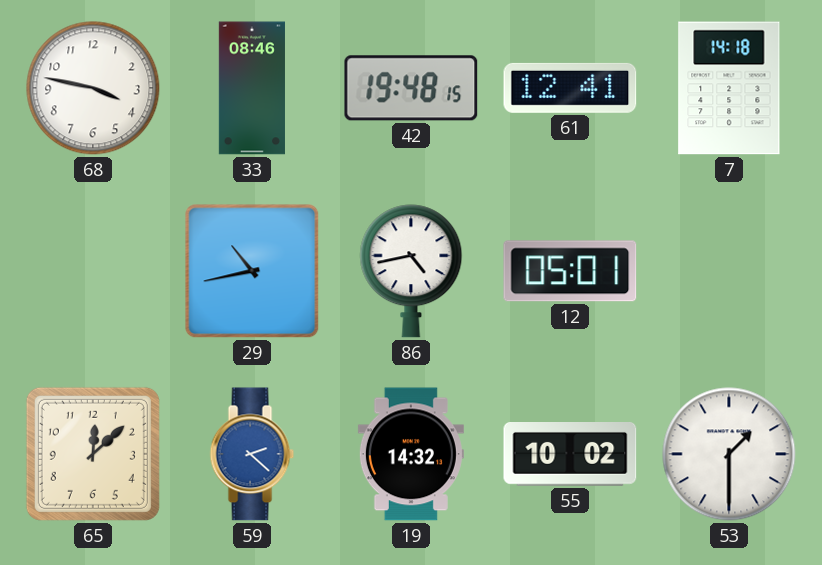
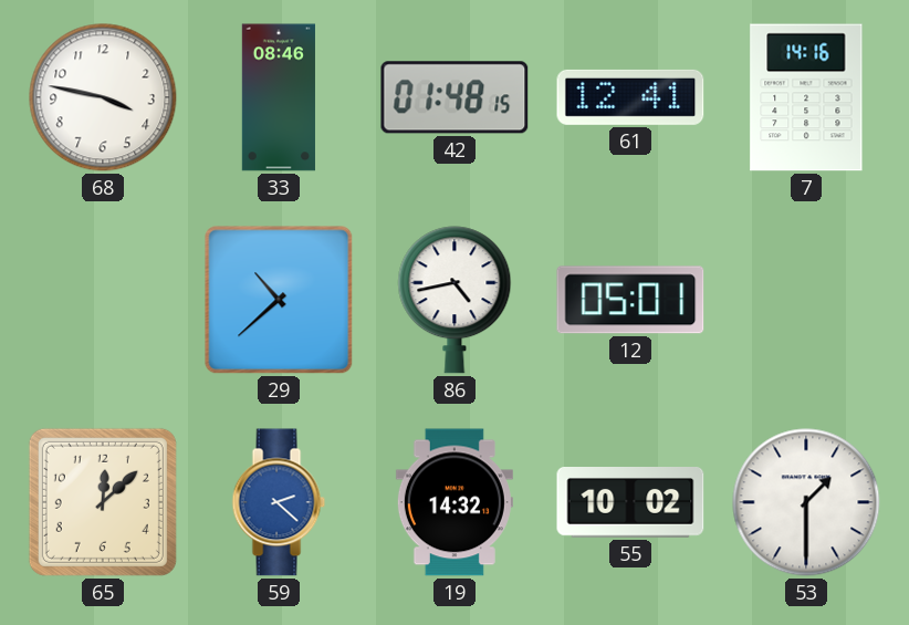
42: 19:48 -> 01:48
7: 14:18 -> 14:16
29: 10:43 -> 10:38
